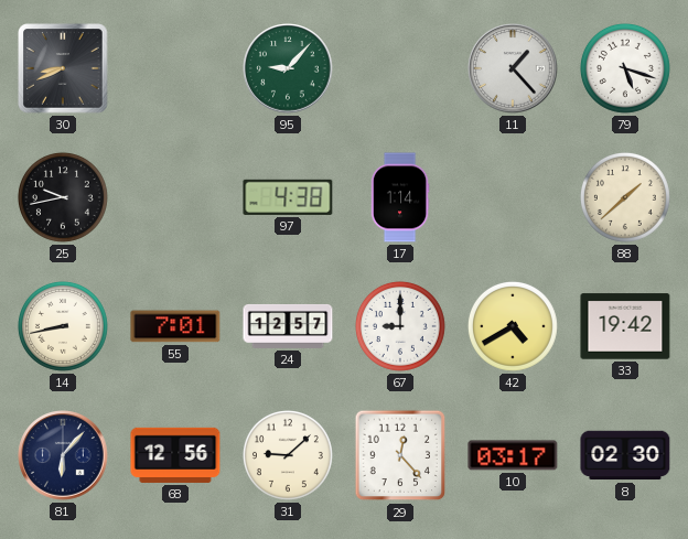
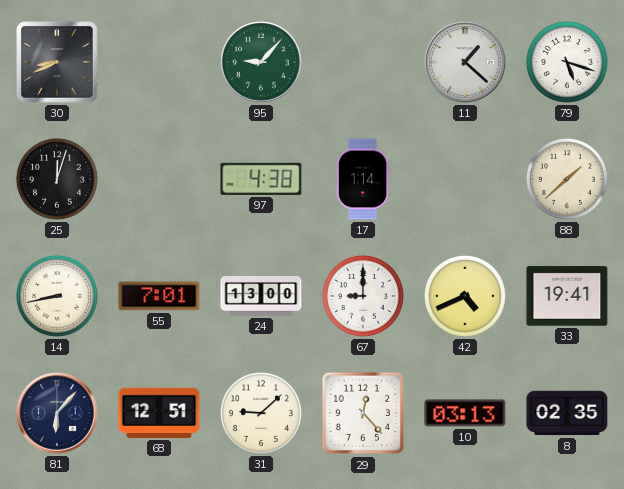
11: 1:23 -> 1:22
25: 9:43 -> 12:03
24: 12:57 -> 13:00
42: 4:40 -> 4:41
33: 19:42 -> 19:41
68: 12:56 -> 12:51
10: 03:17 -> 03:13
8: 02:30 -> 02:35
